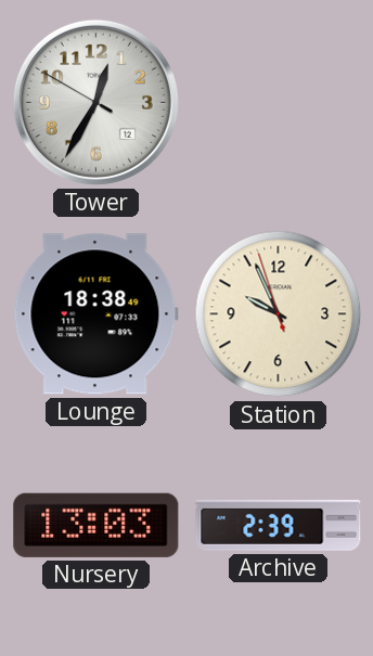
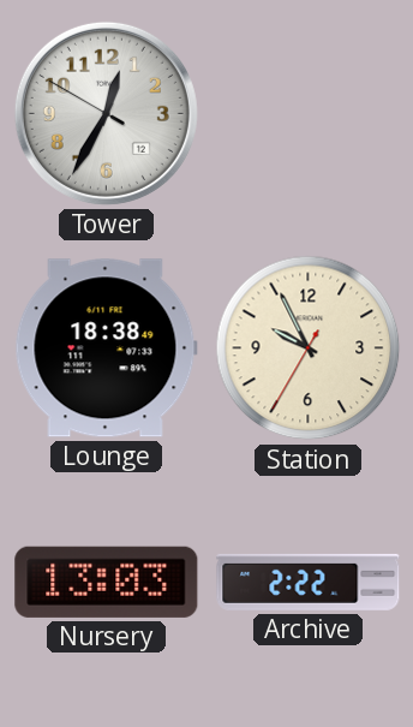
Station: 9:55:57 -> 9:55:35
Archive: 2:39 -> 2:22
